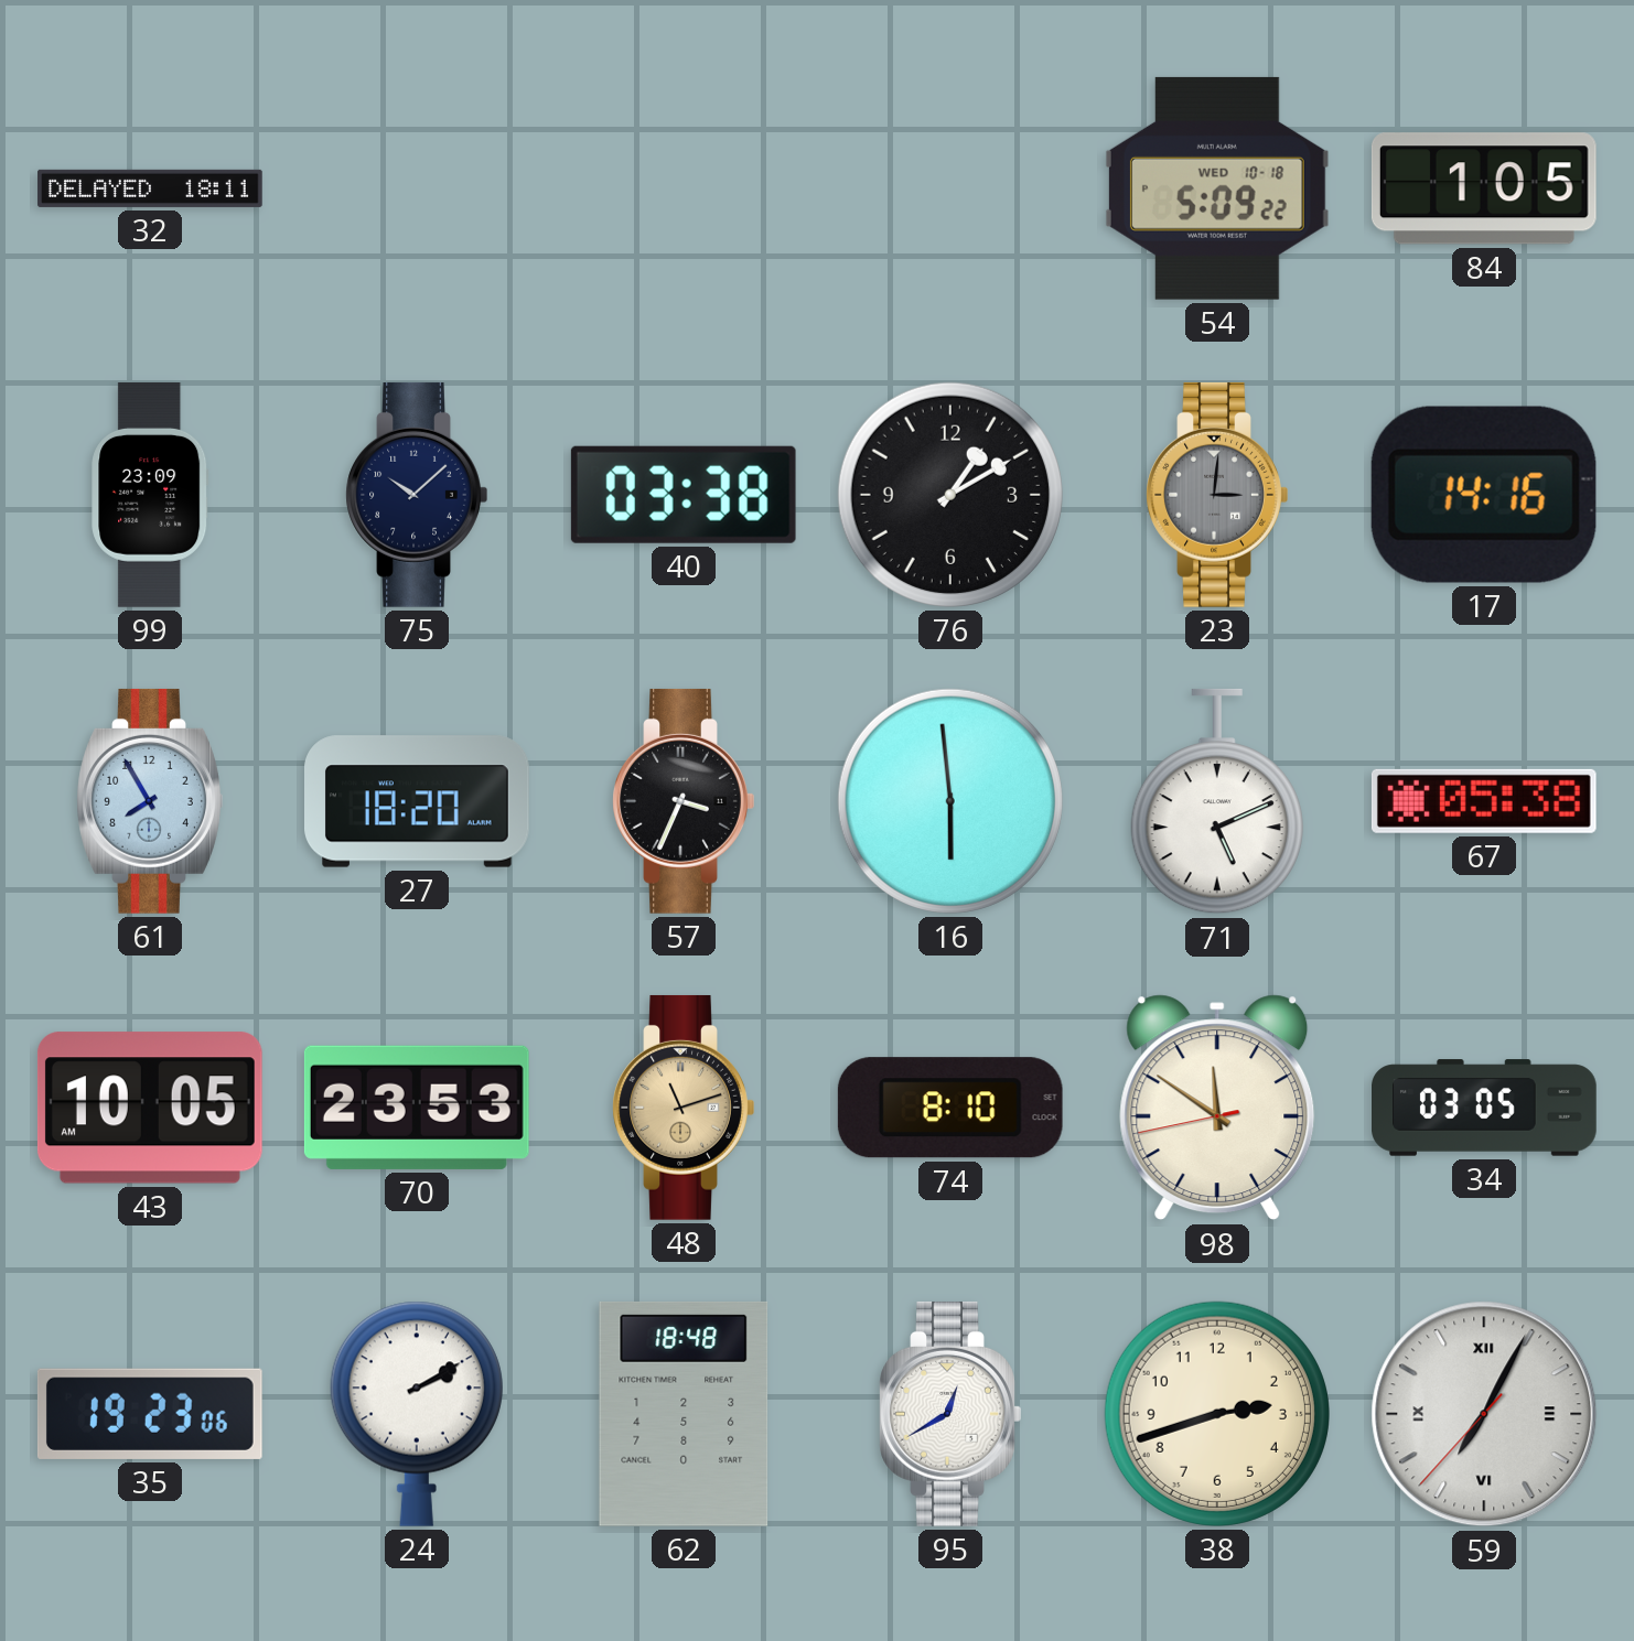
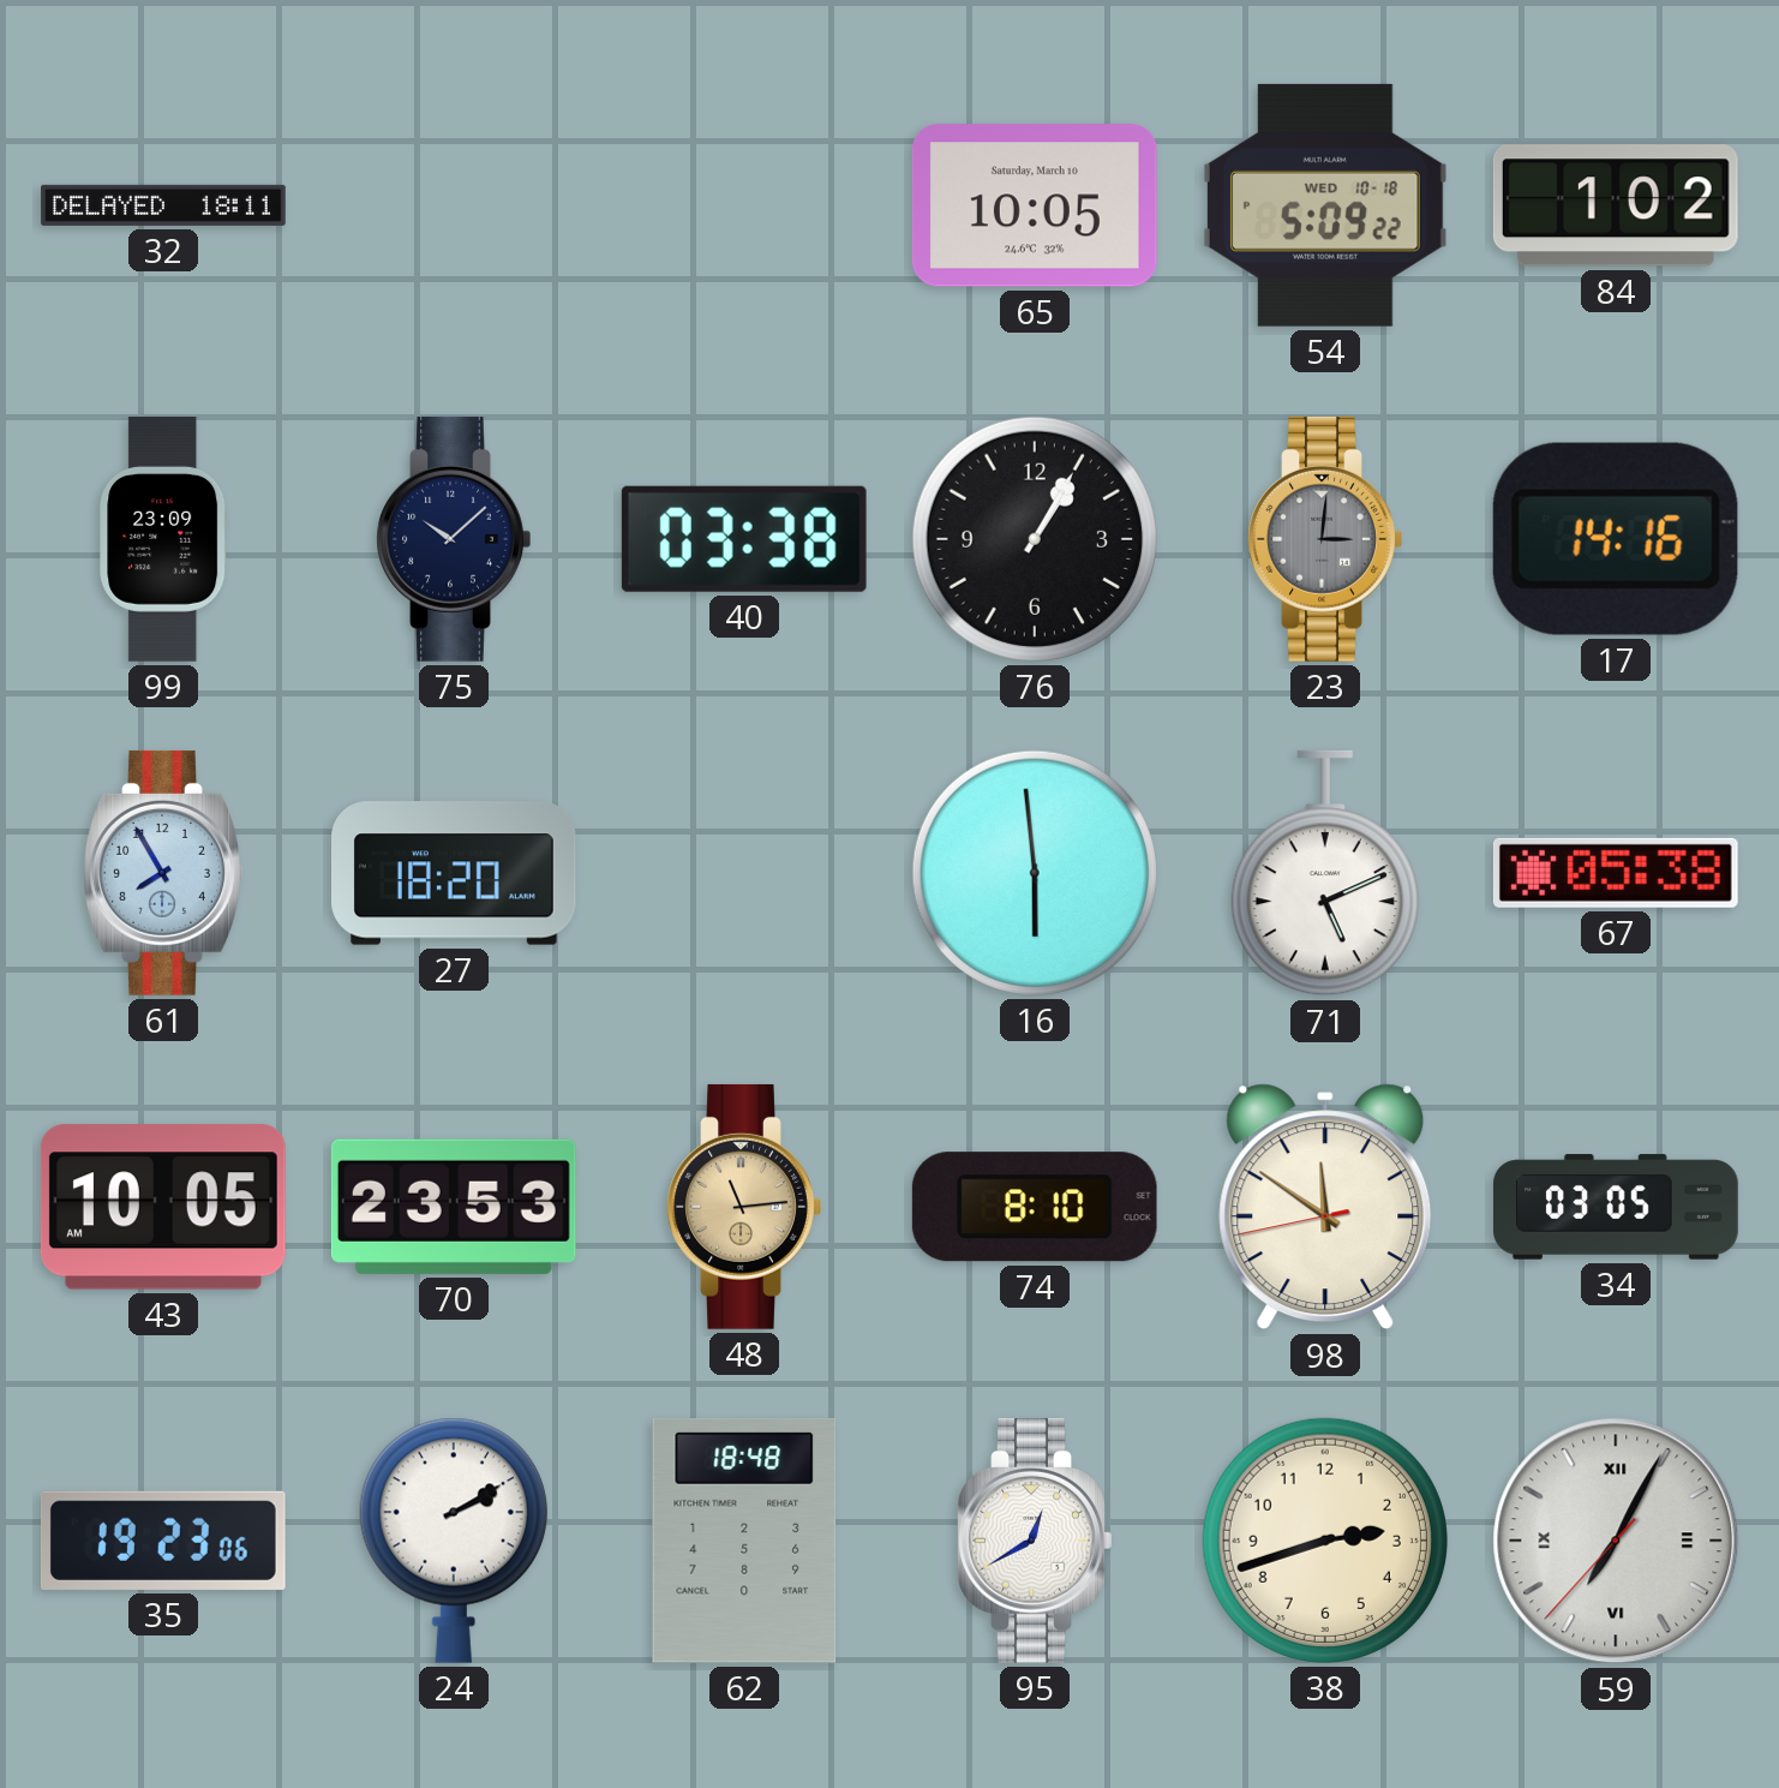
65: none -> 10:05
84: 1:05 -> 1:02
76: 1:10 -> 1:05
57: 3:34 -> none
48: 11:12 -> 11:14
